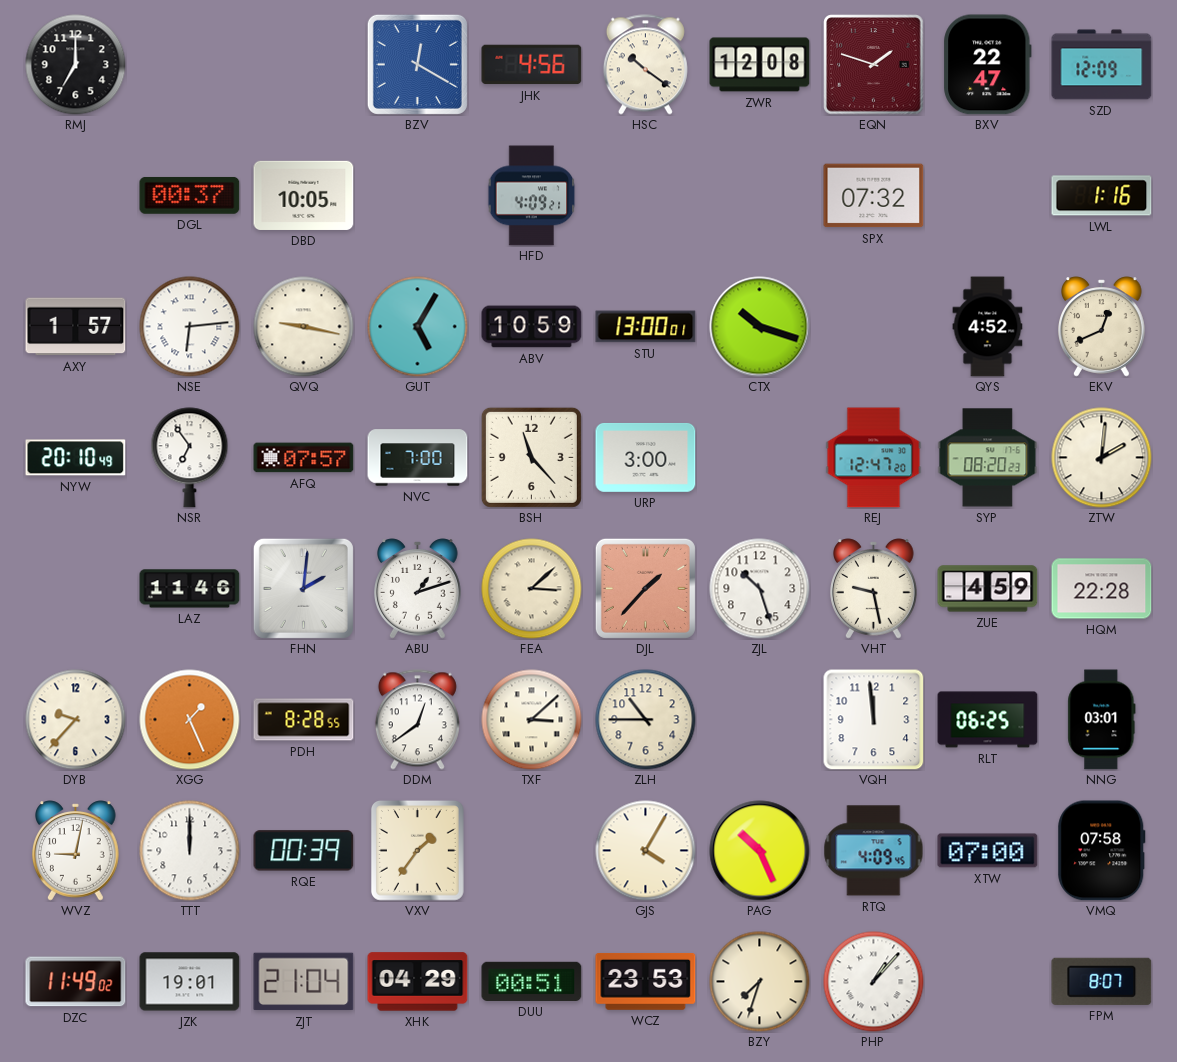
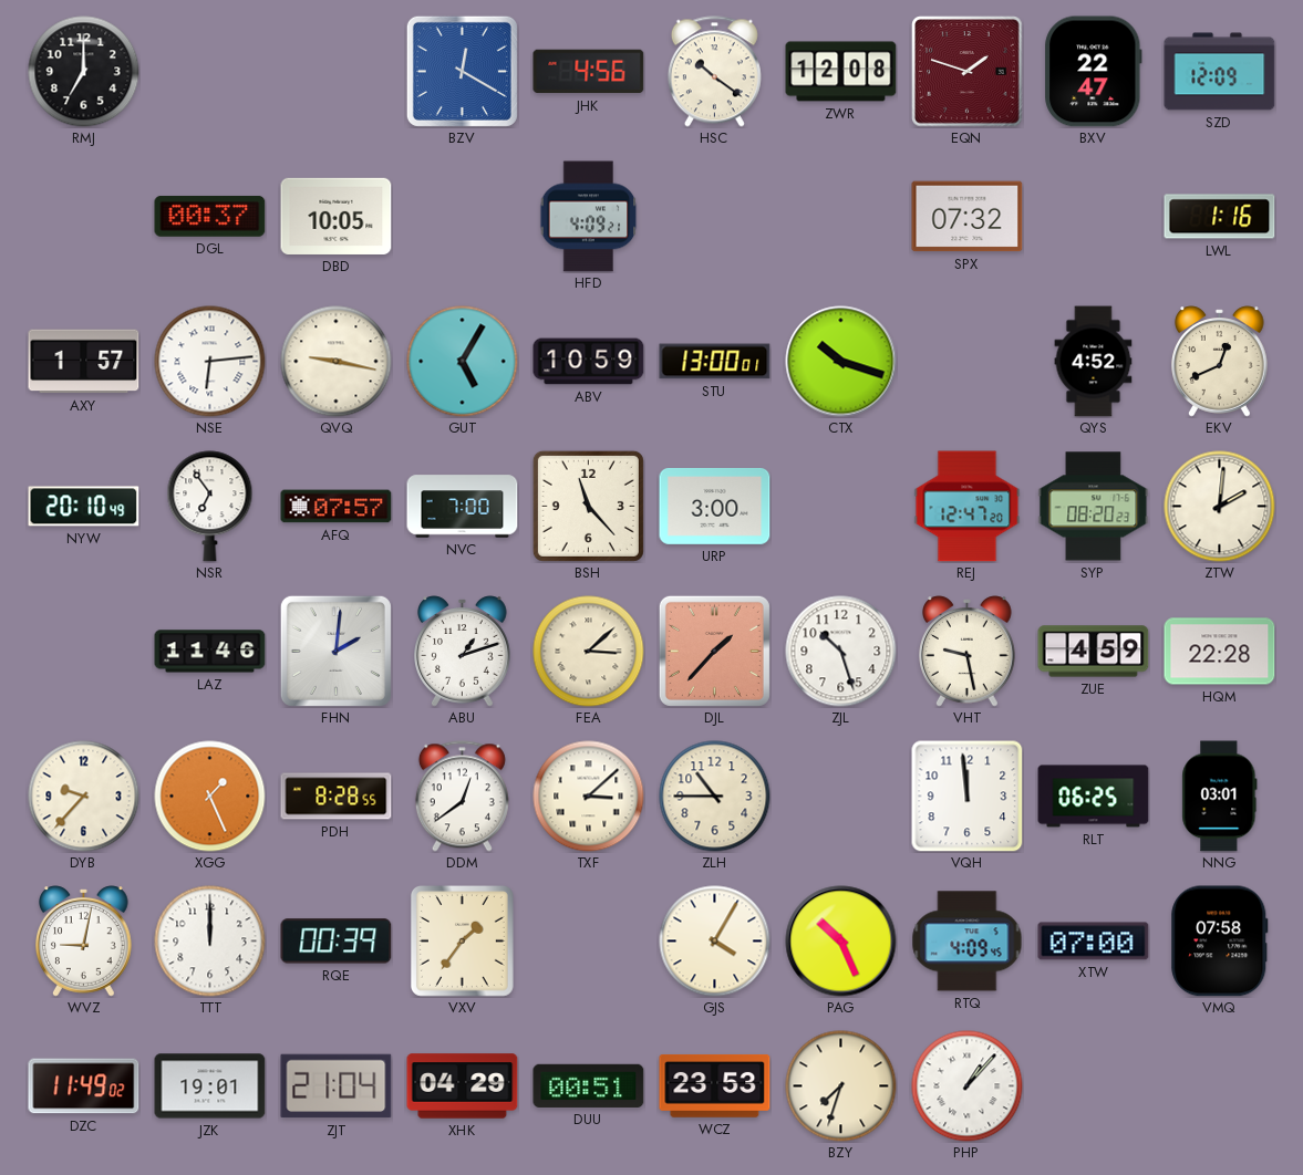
FPM: 8:07 -> none
